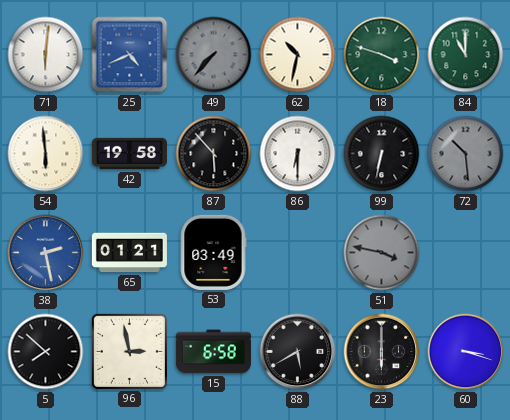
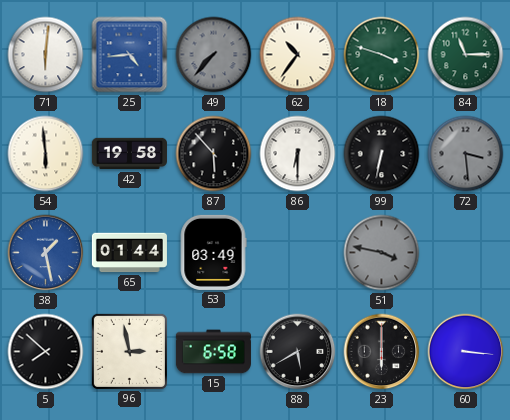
25: 4:41 -> 4:44
62: 10:32 -> 10:36
84: 11:00 -> 11:15
72: 10:29 -> 3:29
38: 2:28 -> 1:28
65: 01:21 -> 01:44
60: 3:18 -> 3:16
